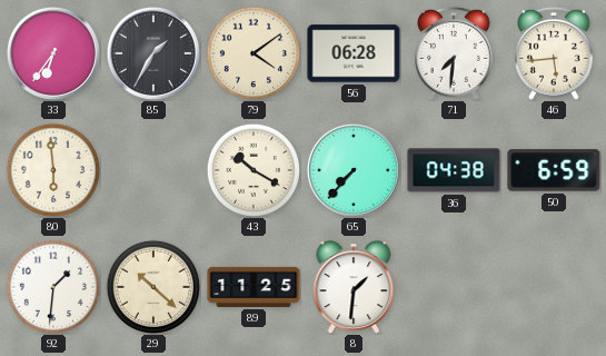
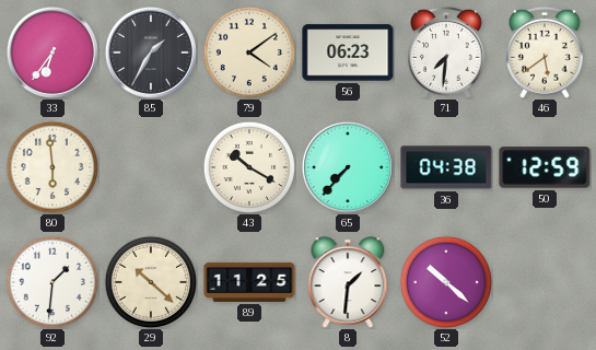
56: 06:28 -> 06:23
46: 5:44 -> 5:39
50: 6:59 -> 12:59
52: none -> 10:22
